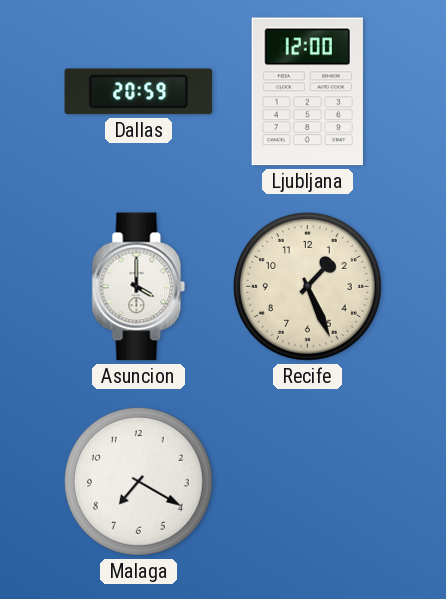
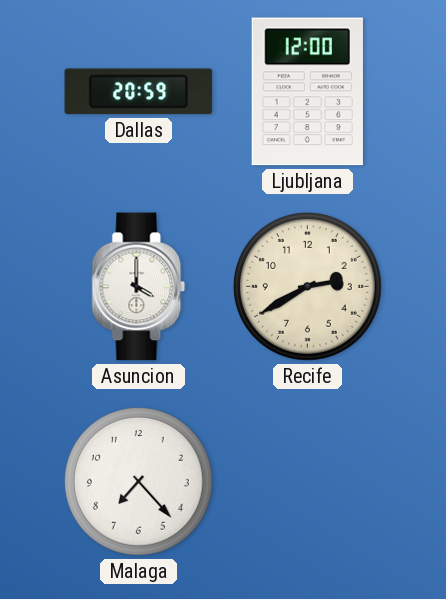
Recife: 1:26 -> 2:40
Malaga: 7:20 -> 7:23
